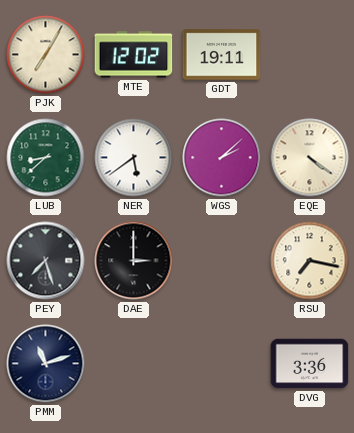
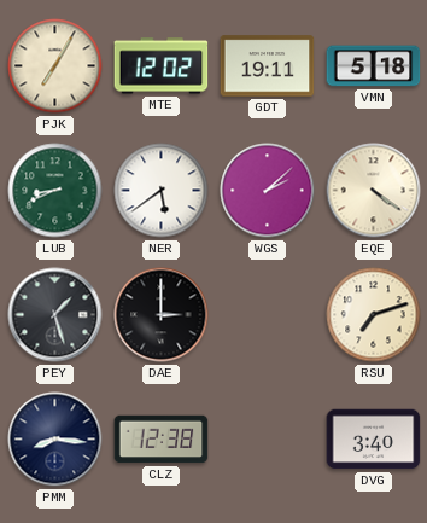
VMN: none -> 5:18
LUB: 8:38 -> 8:41
PEY: 7:27 -> 1:27
RSU: 7:17 -> 7:12
PMM: 11:12 -> 8:16
CLZ: none -> 12:38
DVG: 3:36 -> 3:40
